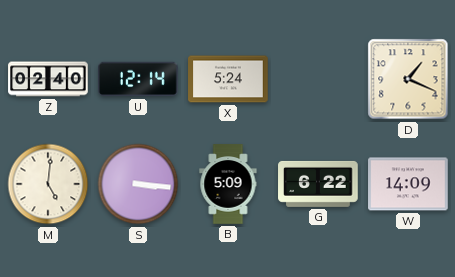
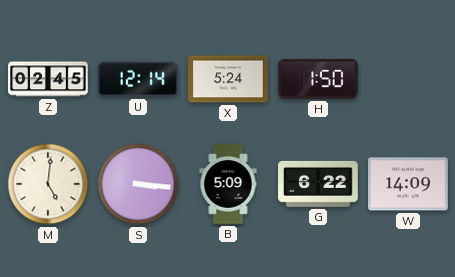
Z: 02:40 -> 02:45
H: none -> 1:50
D: 1:19 -> none
